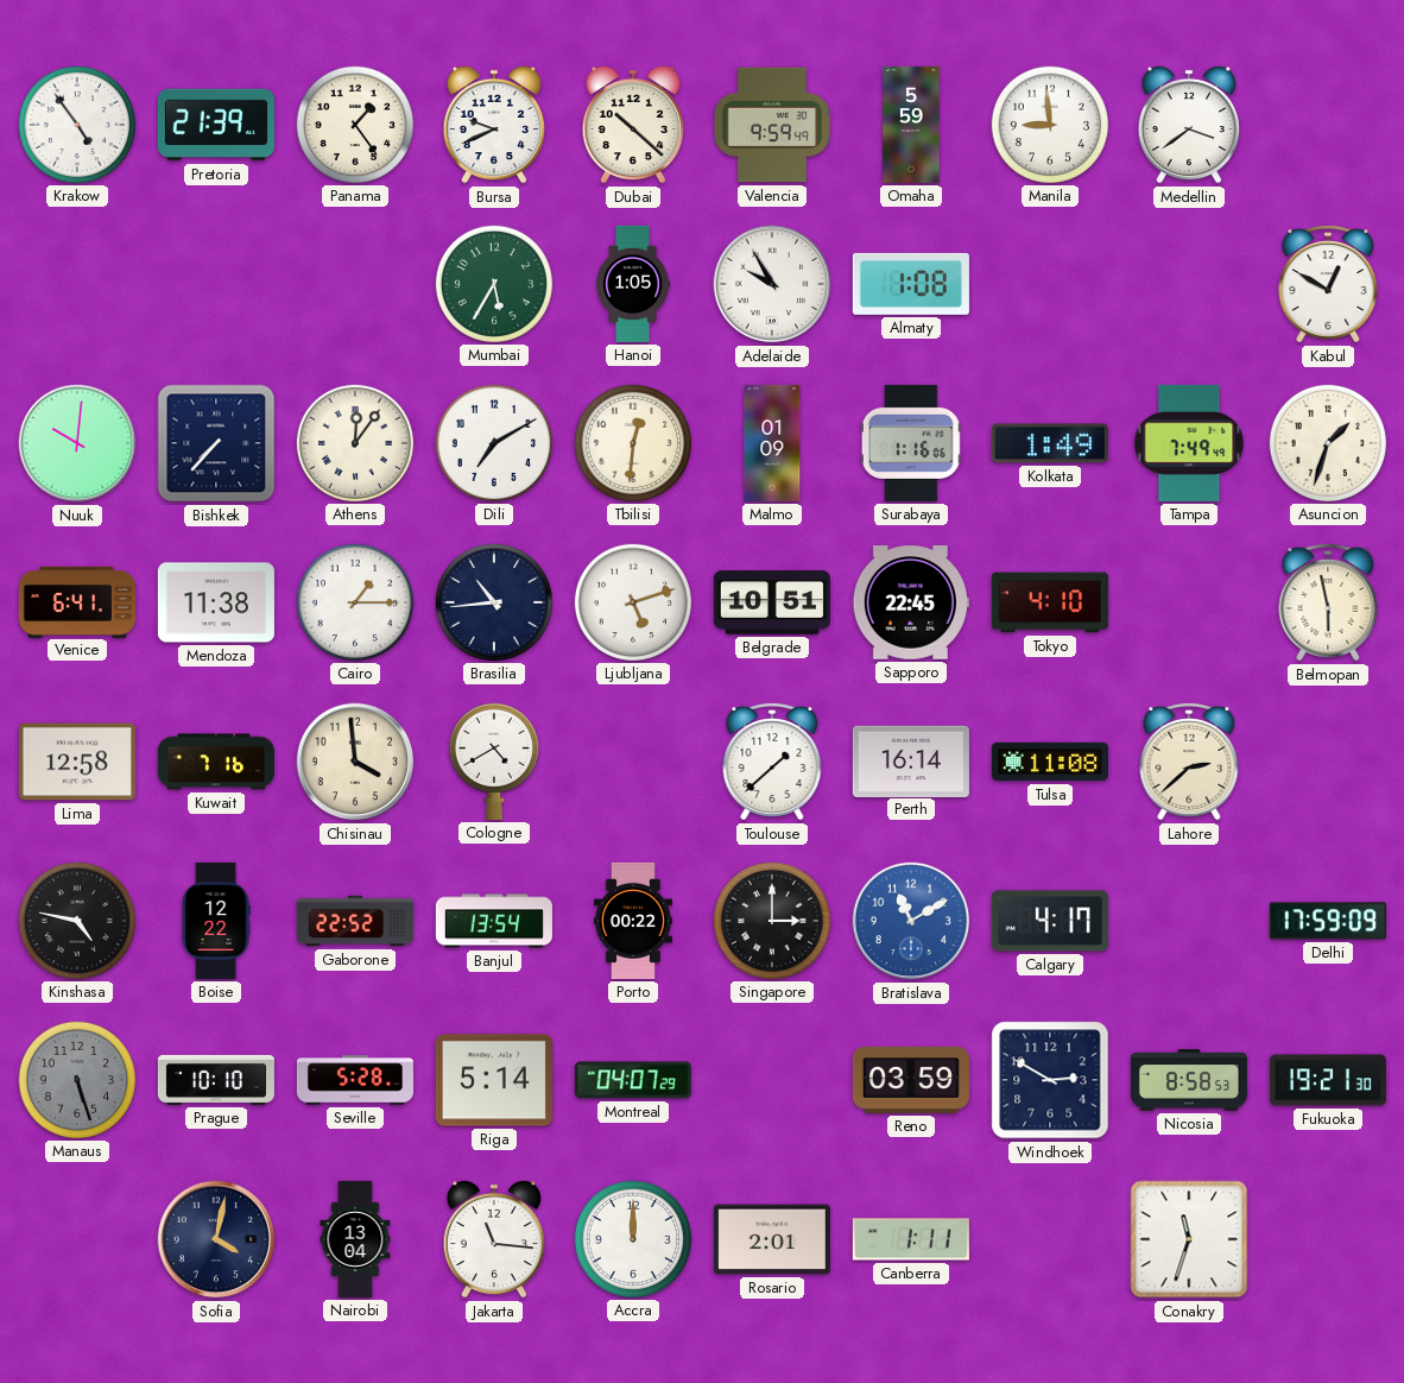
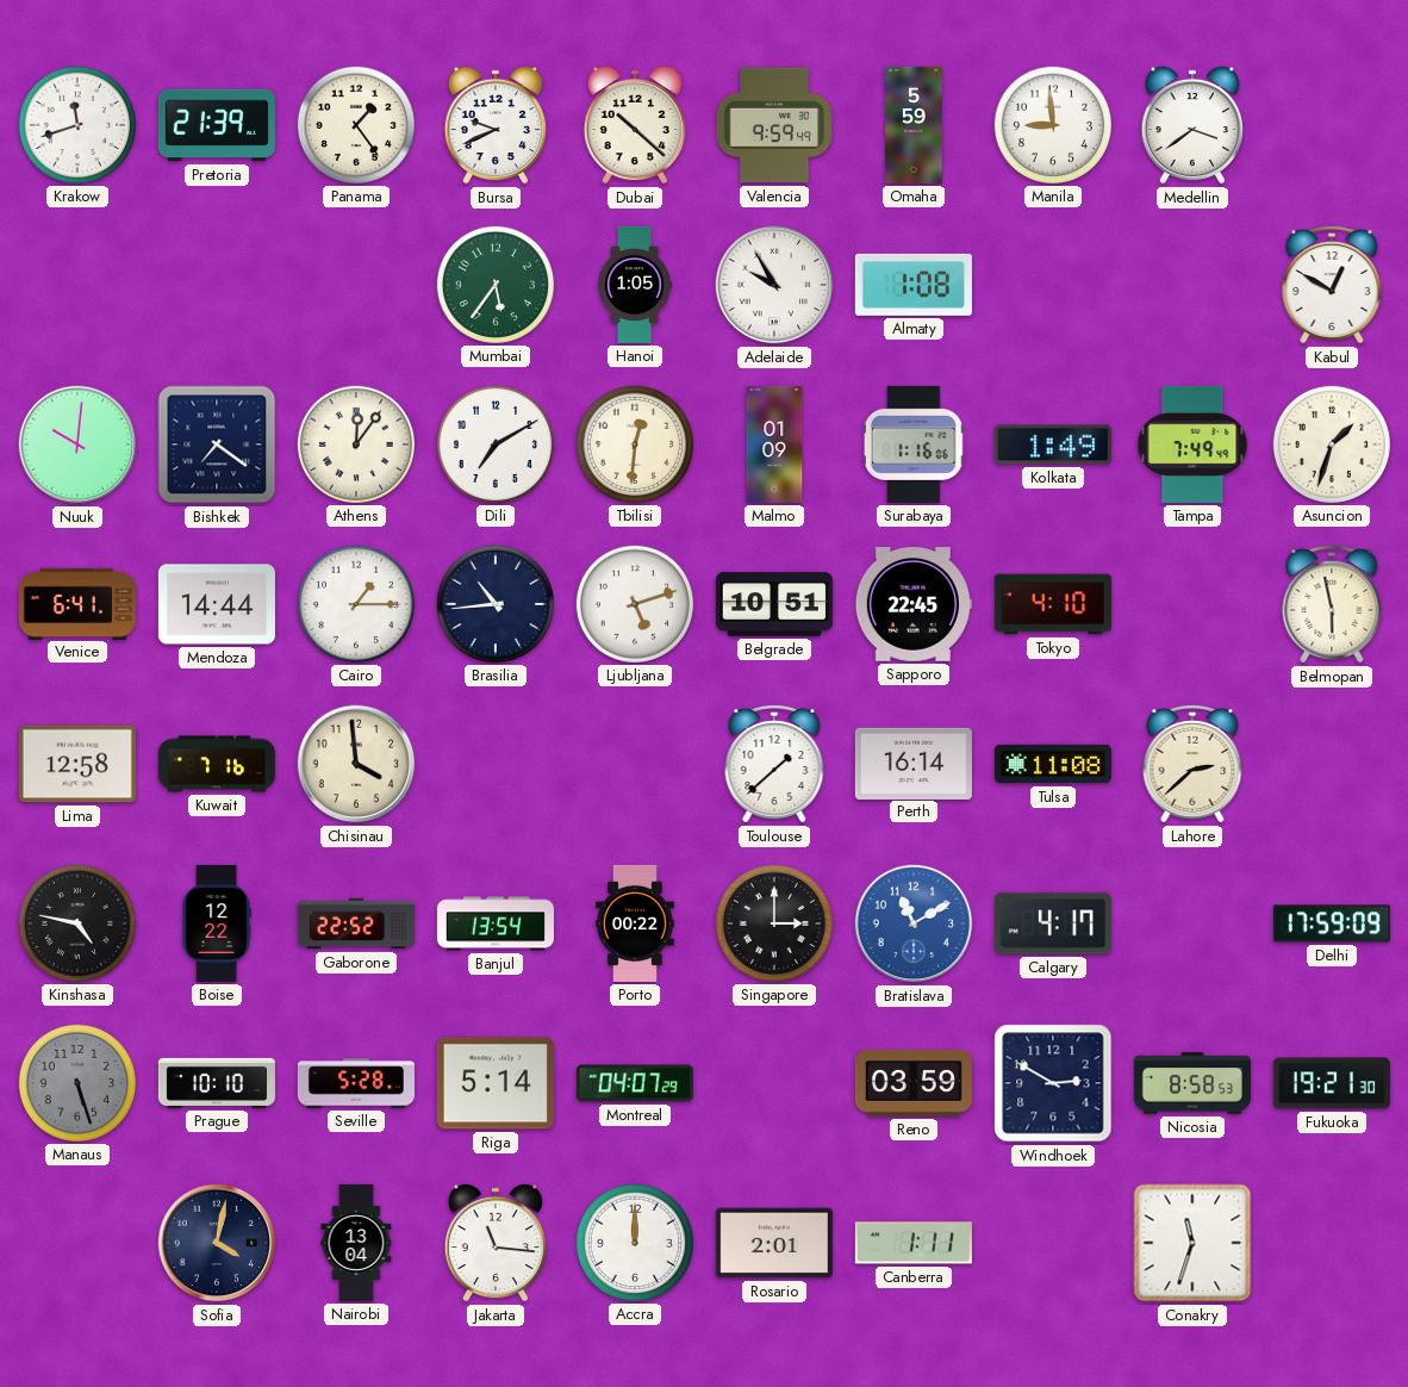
Krakow: 4:54 -> 11:42
Mumbai: 5:35 -> 5:36
Bishkek: 7:37 -> 7:21
Mendoza: 11:38 -> 14:44
Cologne: 4:40 -> none
